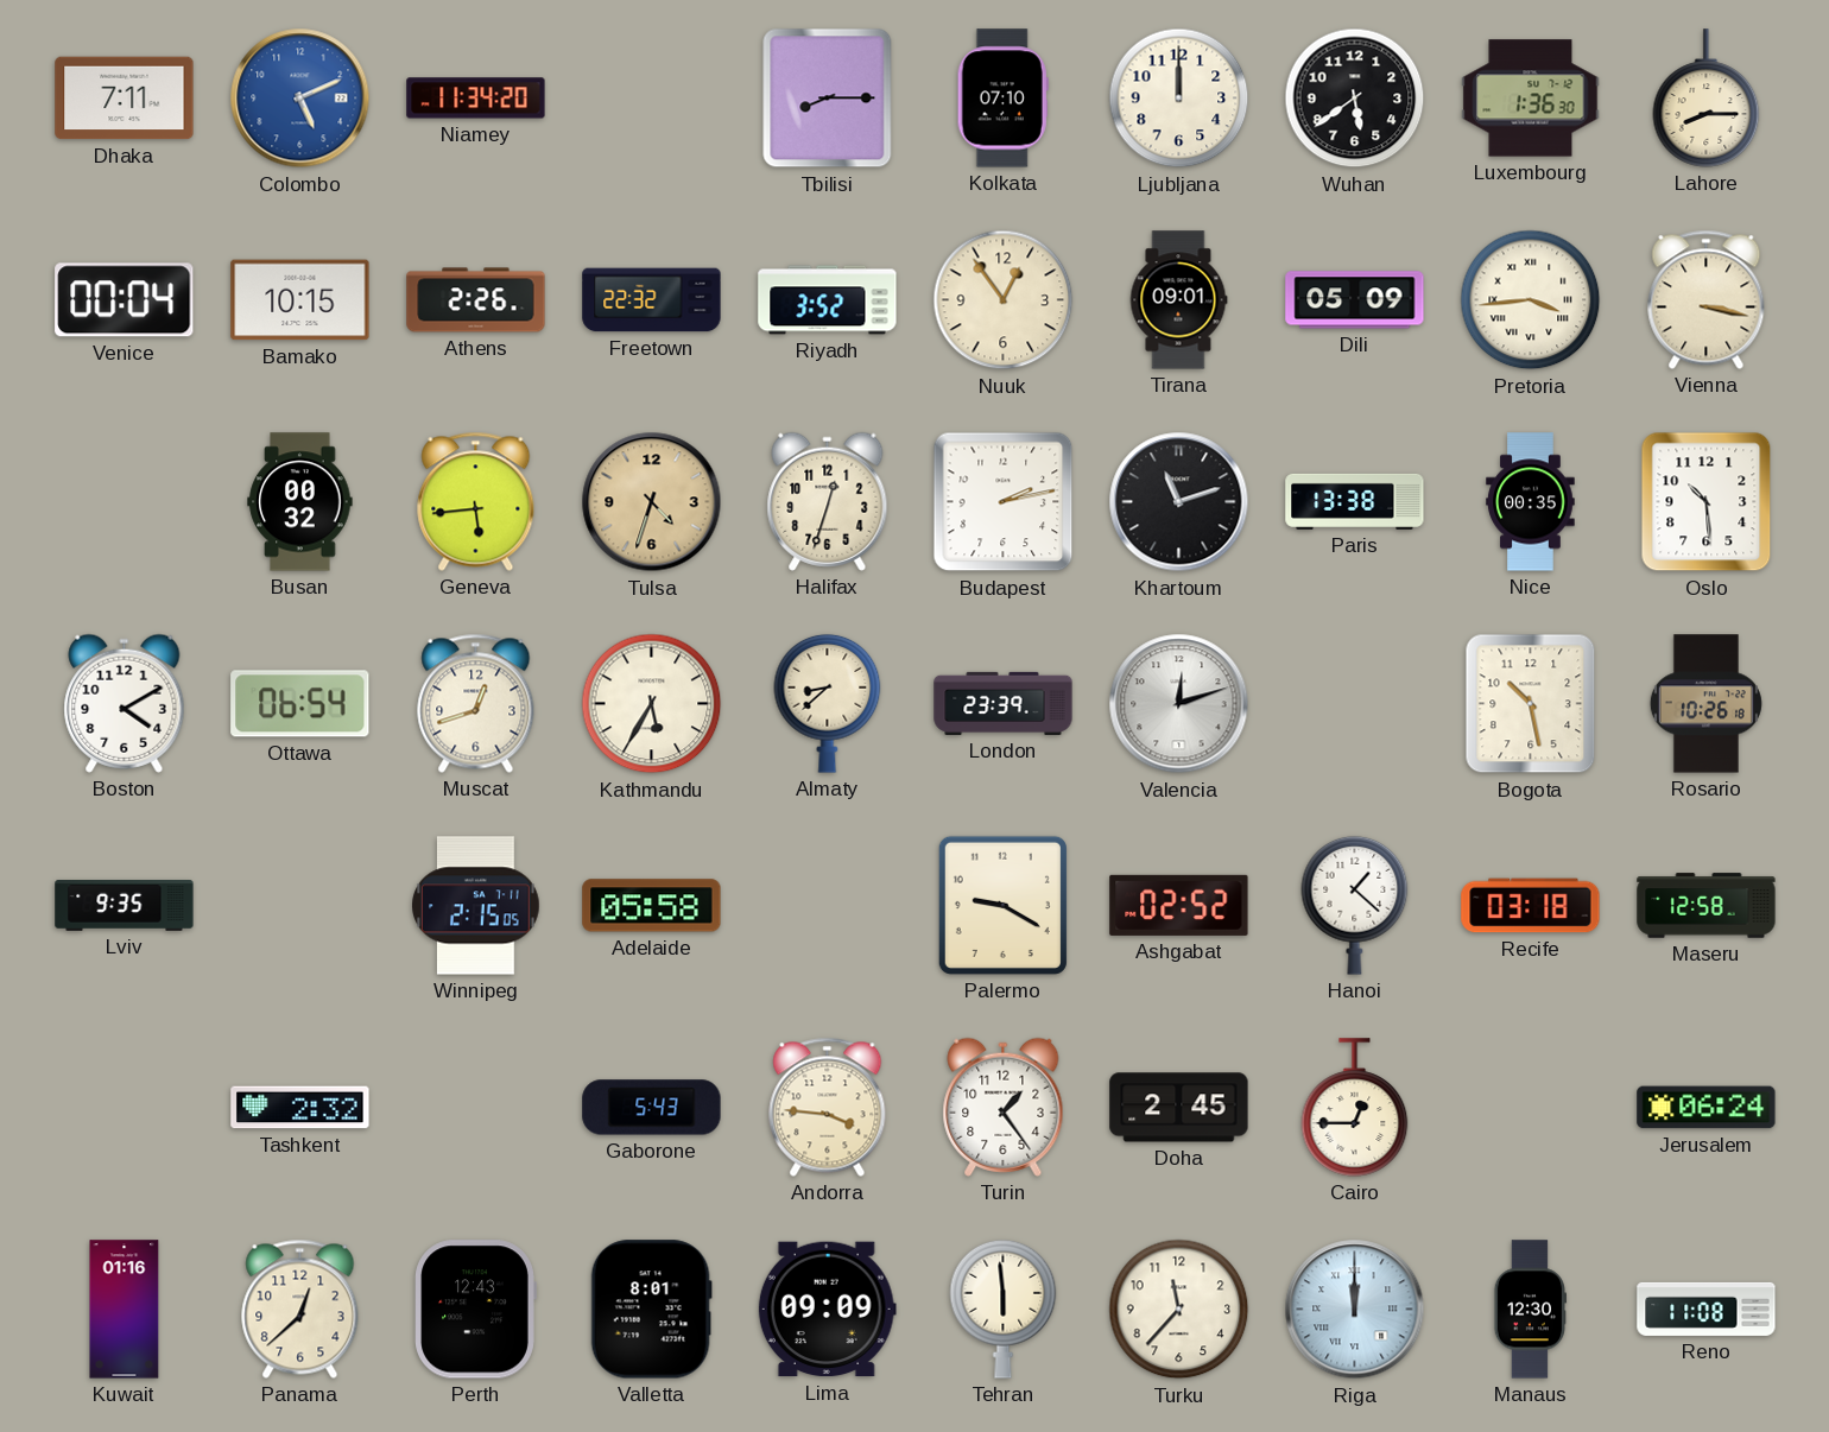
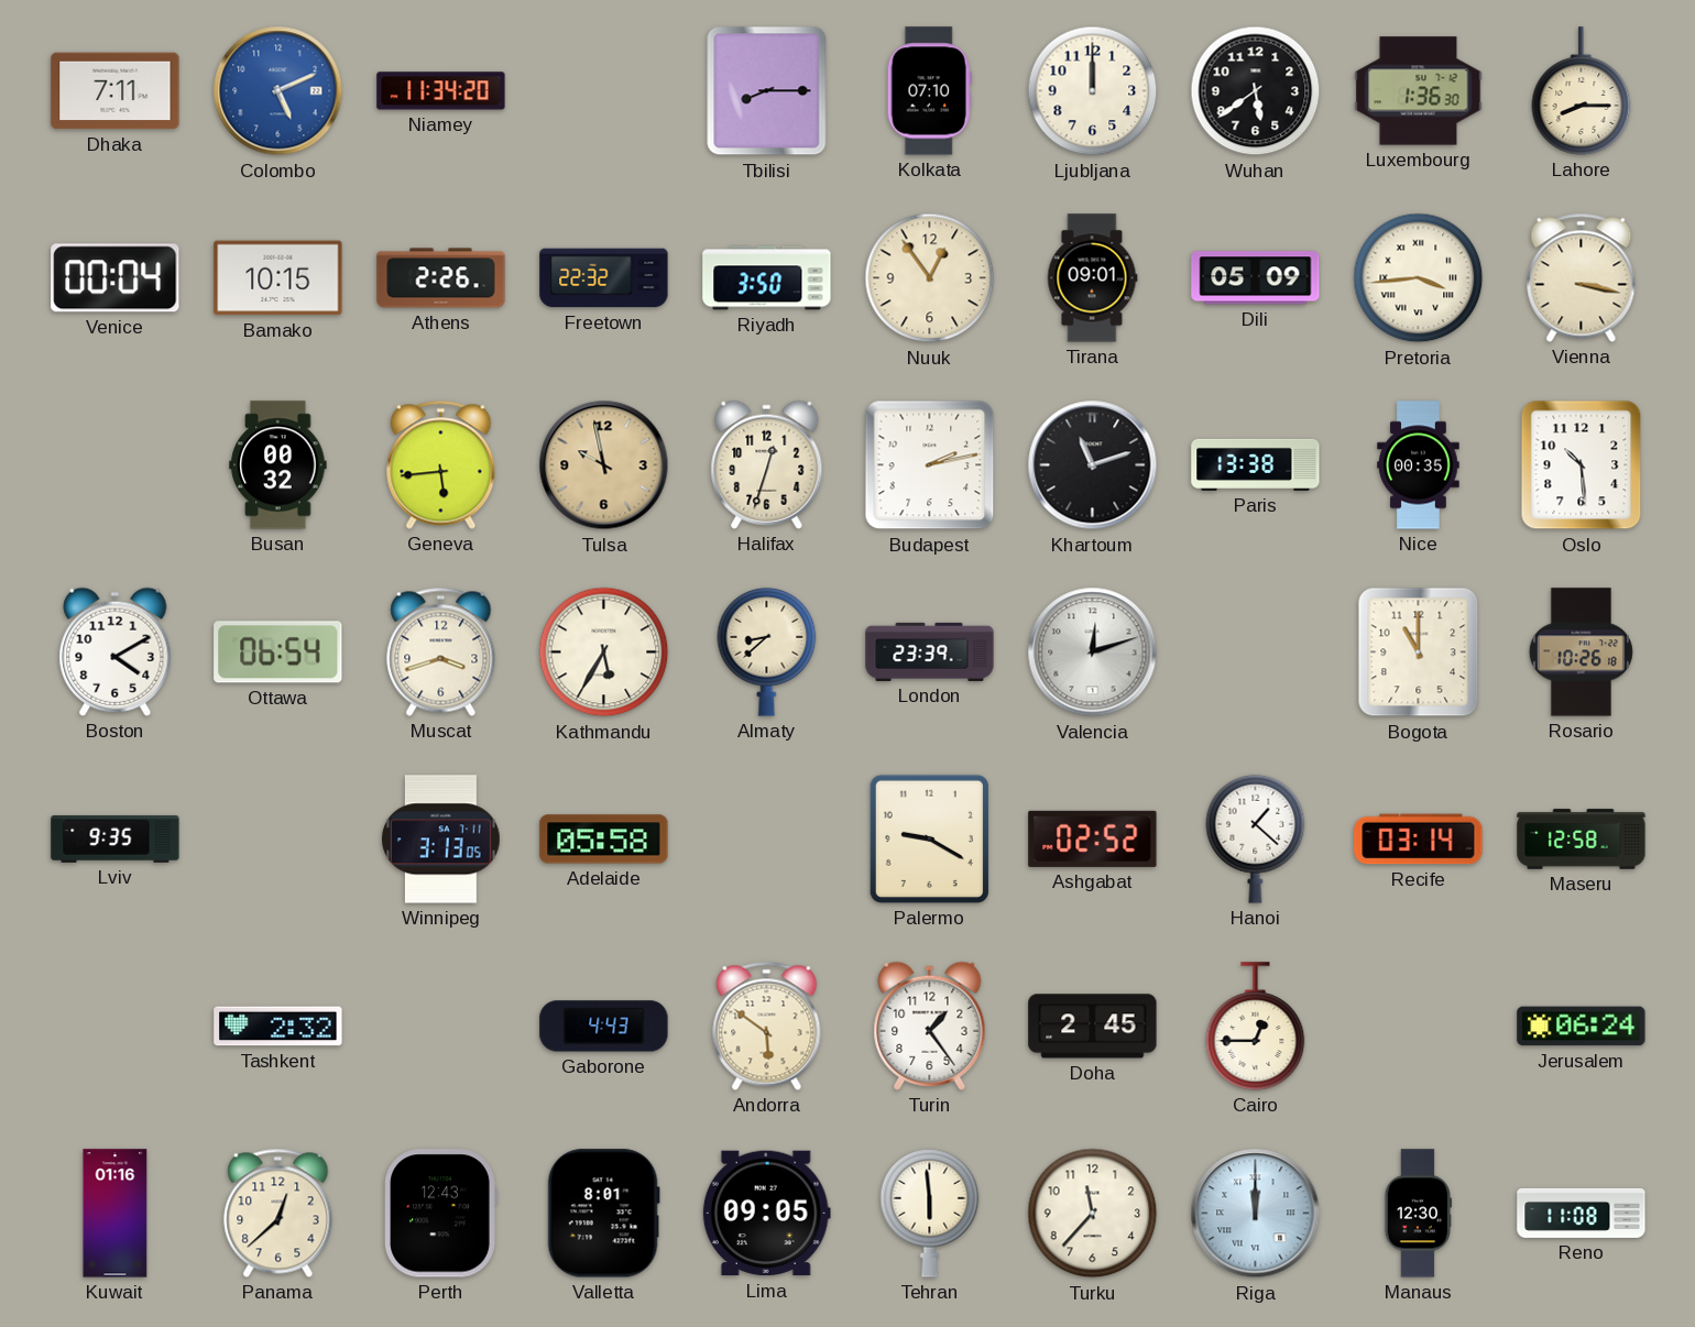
Riyadh: 3:52 -> 3:50
Tulsa: 4:33 -> 9:58
Muscat: 12:42 -> 3:42
Bogota: 10:28 -> 11:00
Winnipeg: 2:15 -> 3:13
Recife: 03:18 -> 03:14
Gaborone: 5:43 -> 4:43
Andorra: 3:46 -> 5:51
Lima: 09:09 -> 09:05
